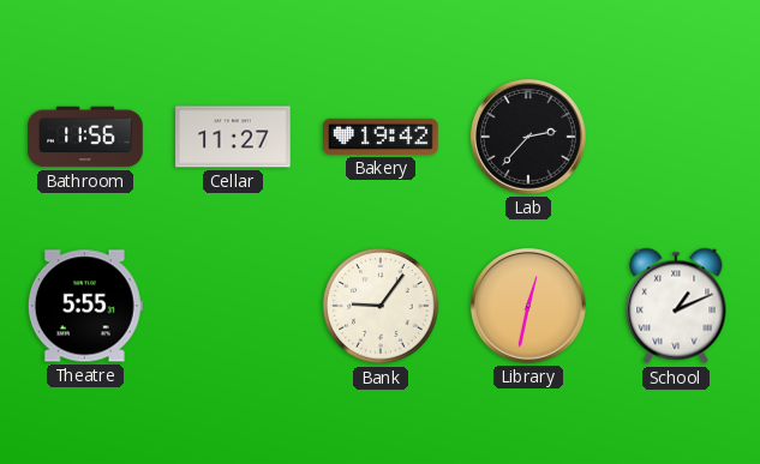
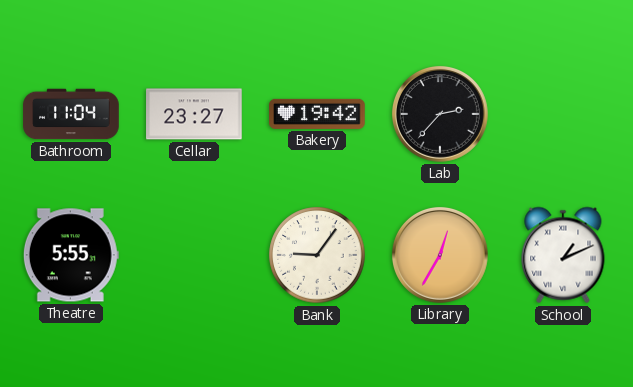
Bathroom: 11:56 -> 11:04
Cellar: 11:27 -> 23:27
Library: 12:32 -> 12:35
